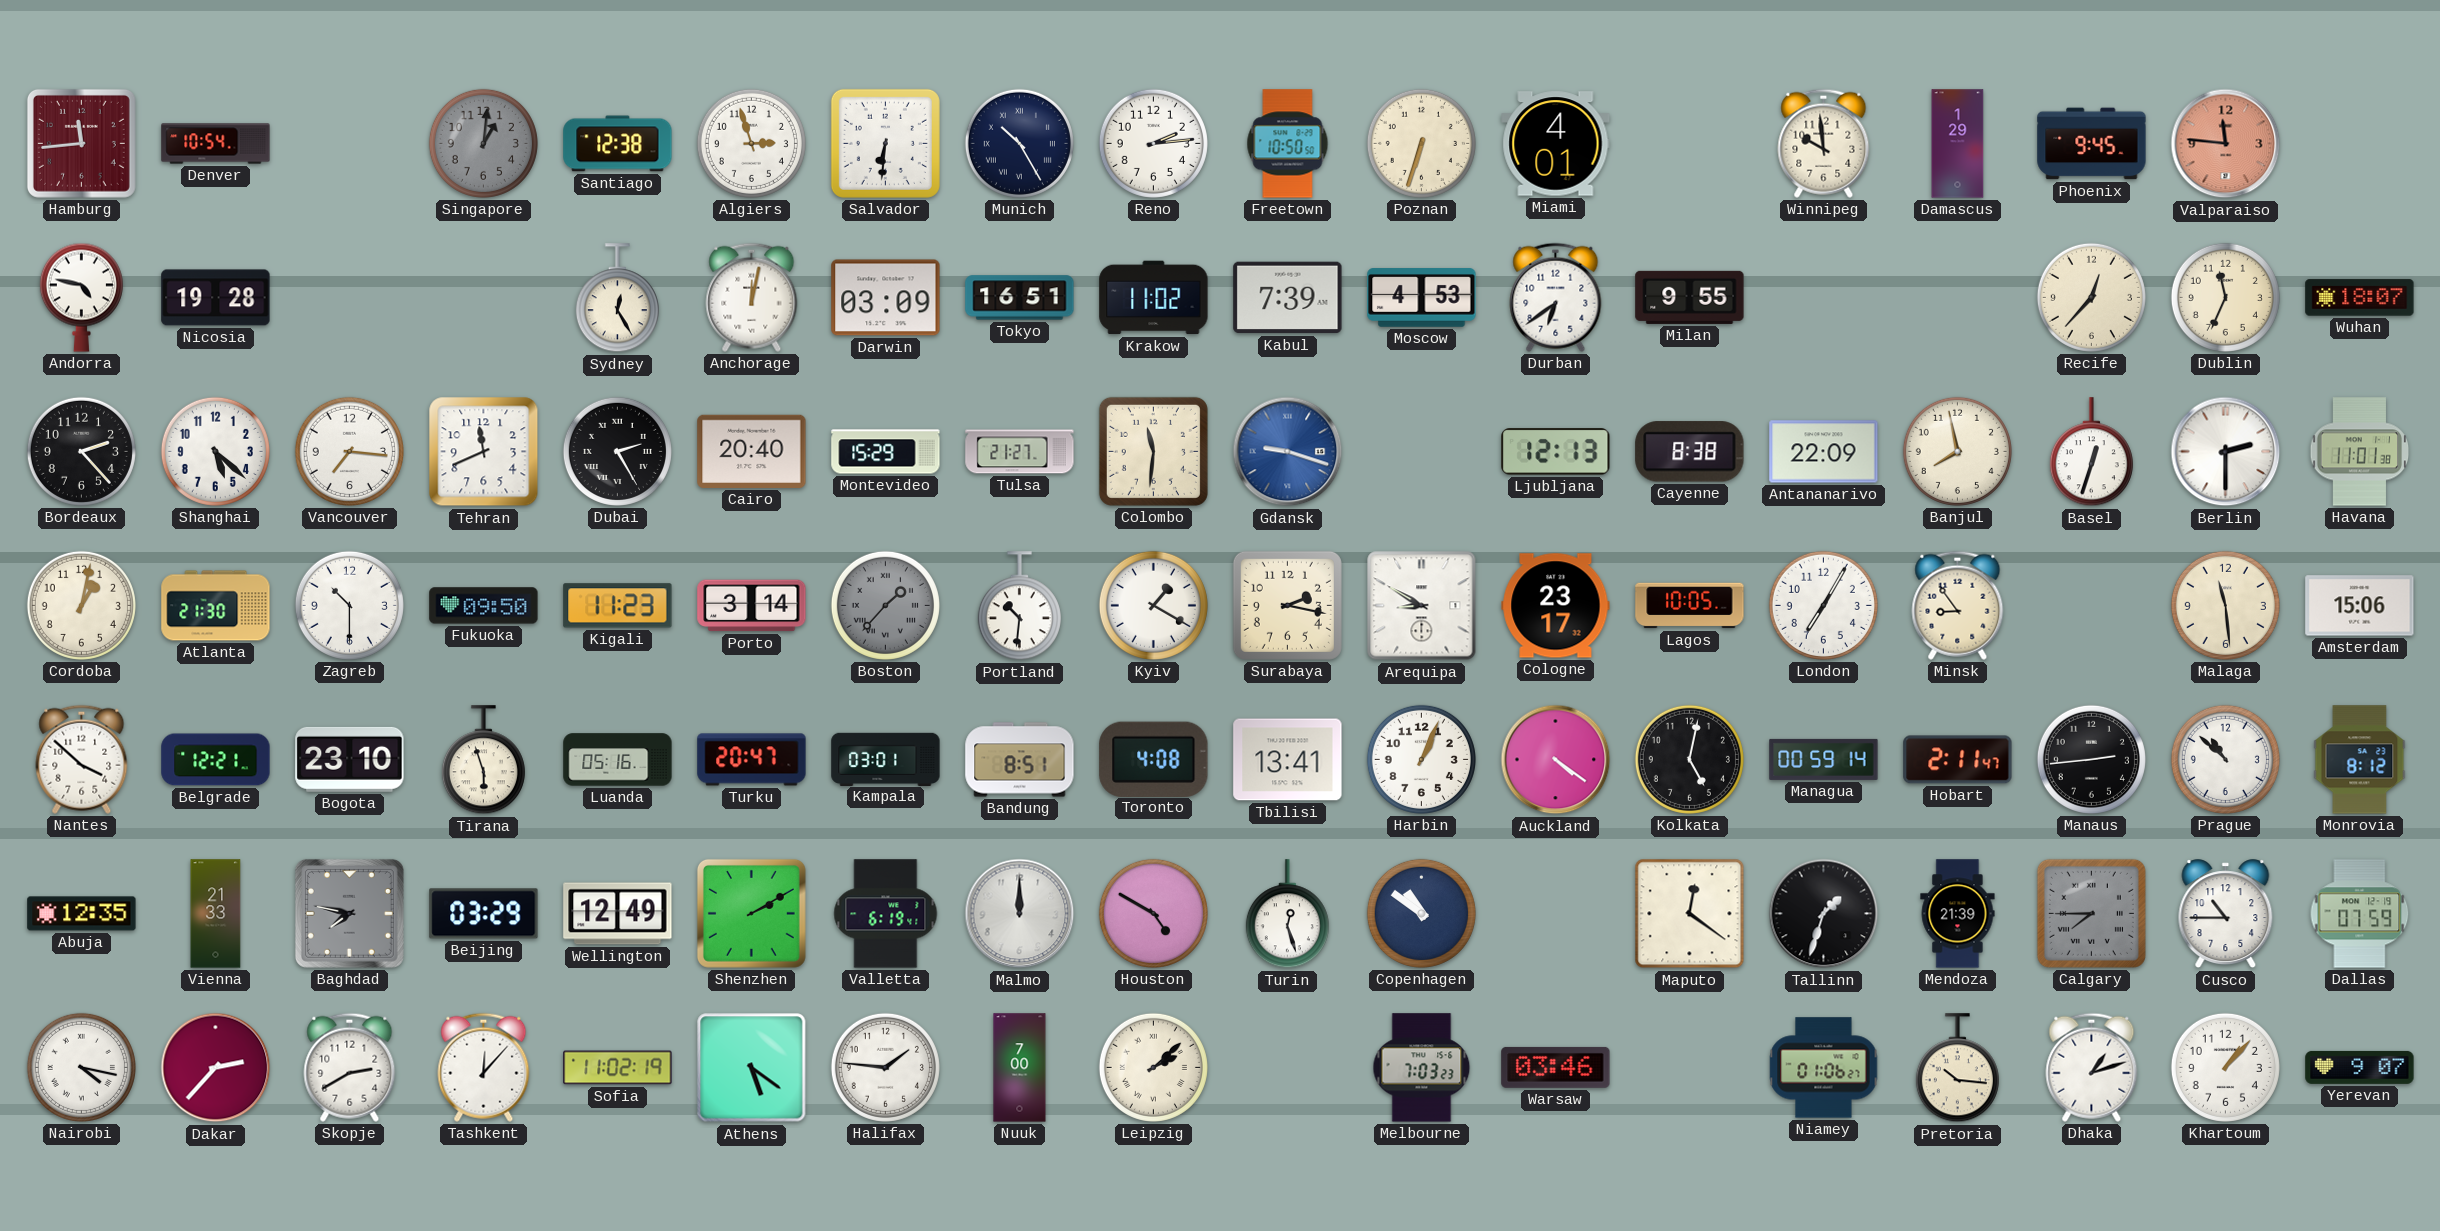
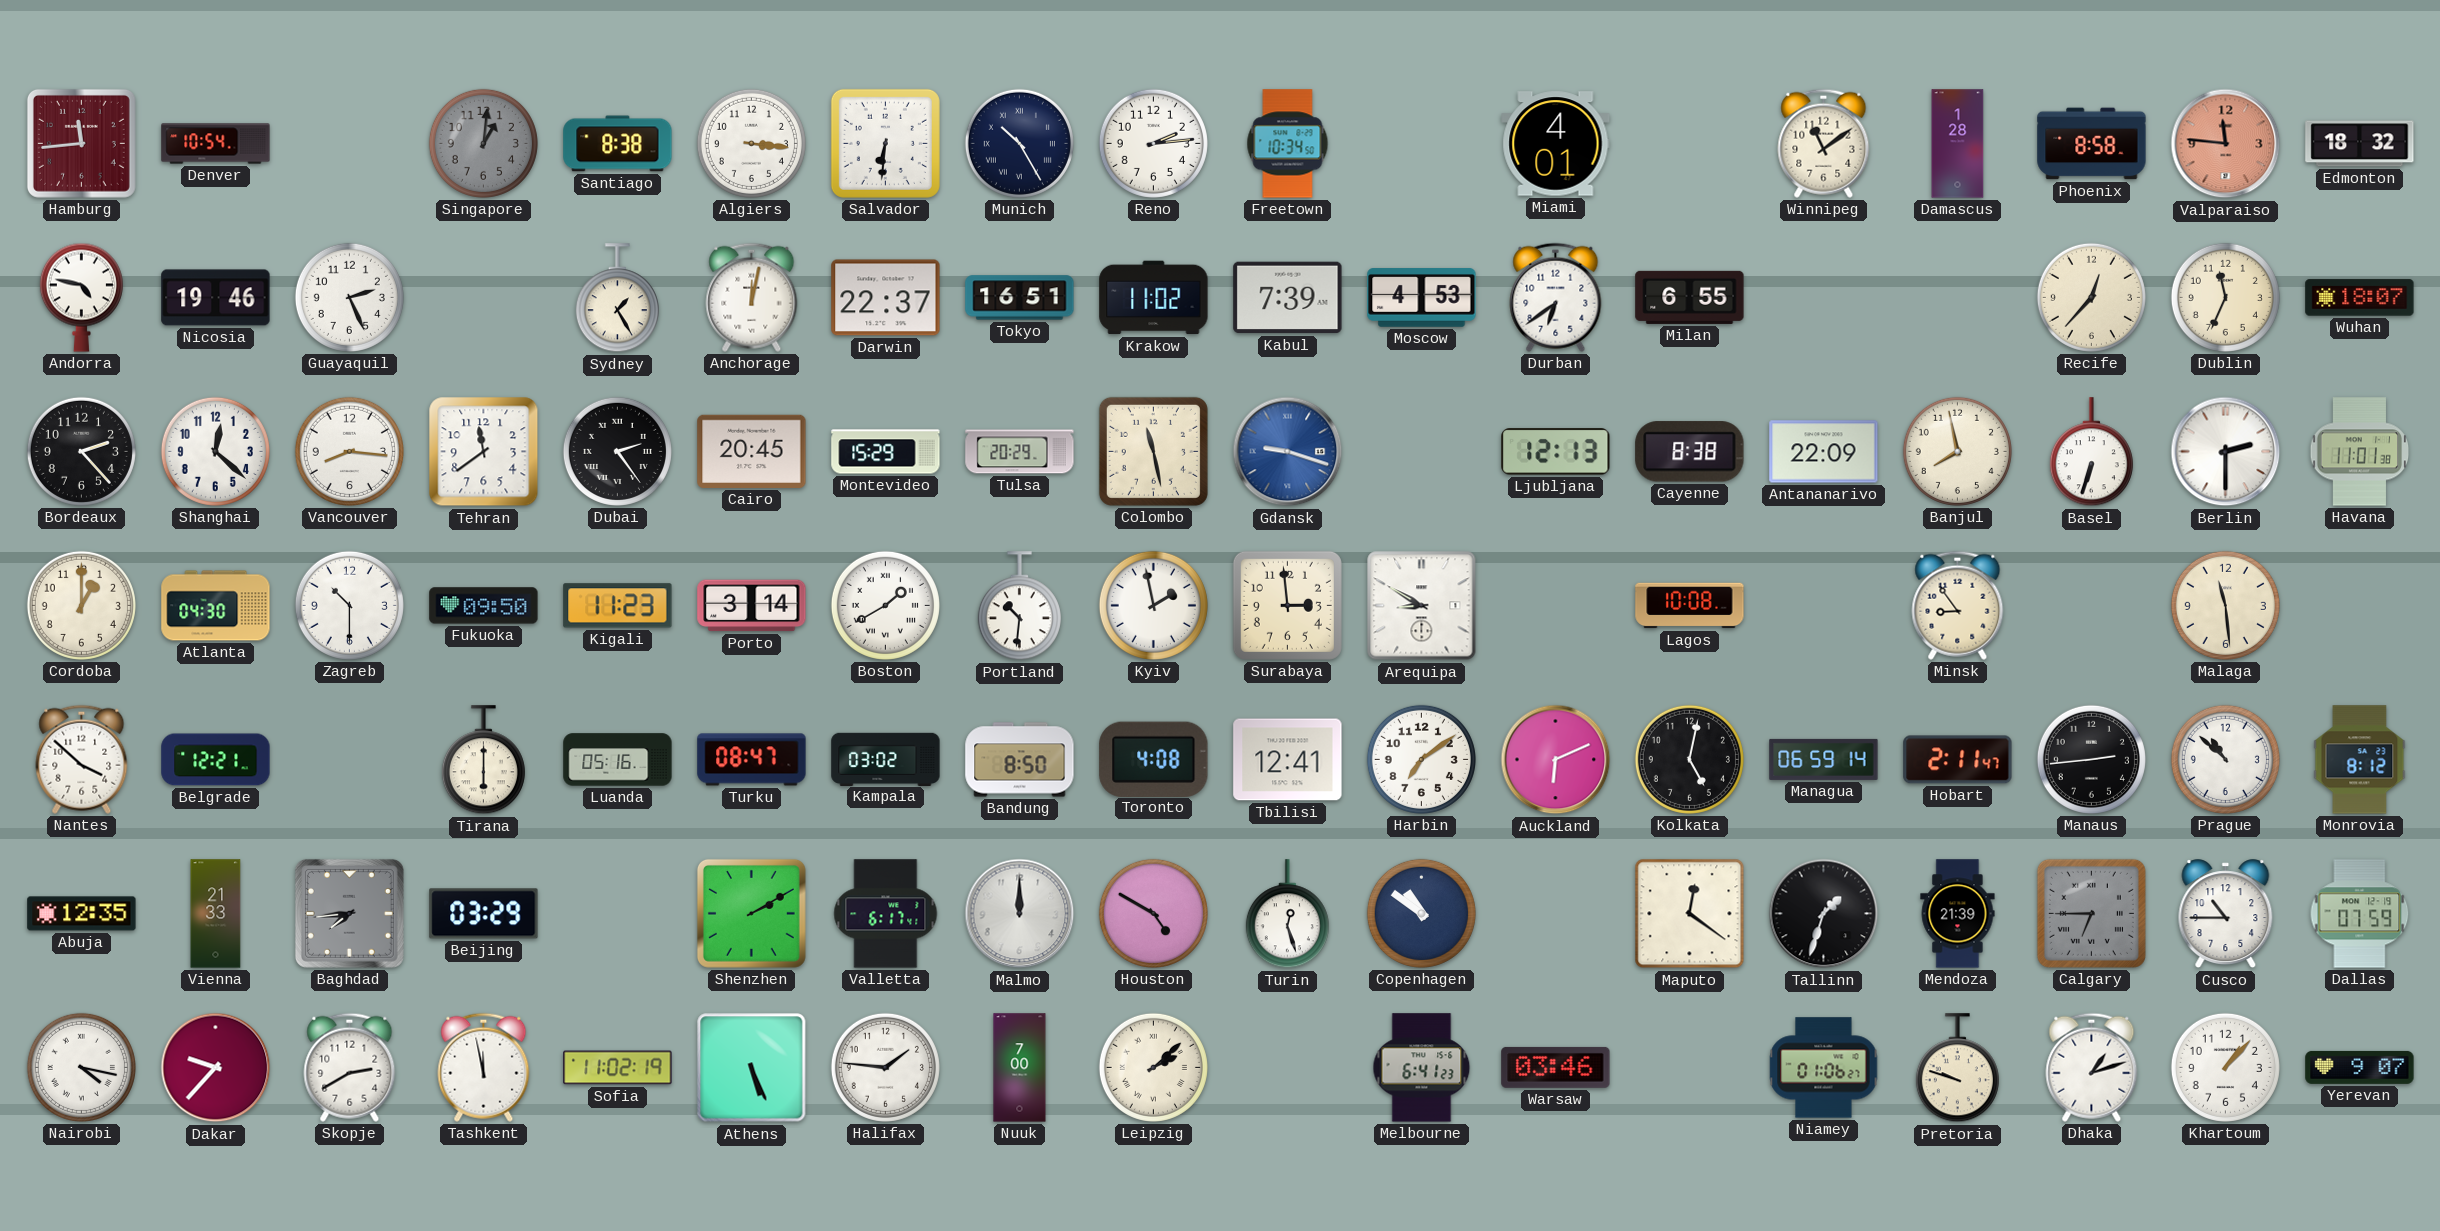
Santiago: 12:38 -> 8:38
Algiers: 2:57 -> 3:16
Freetown: 10:50 -> 10:34
Poznan: 6:33 -> none
Winnipeg: 9:59 -> 11:09
Damascus: 1:29 -> 1:28
Phoenix: 9:45 -> 8:58
Edmonton: none -> 18:32
Nicosia: 19:28 -> 19:46
Guayaquil: none -> 2:26
Sydney: 12:25 -> 1:25
Darwin: 03:09 -> 22:37
Milan: 9:55 -> 6:55
Shanghai: 5:22 -> 12:22
Vancouver: 7:16 -> 8:16
Tehran: 11:41 -> 11:39
Dubai: 2:25 -> 2:24
Cairo: 20:40 -> 20:45
Tulsa: 21:27 -> 20:29
Colombo: 11:31 -> 11:28
Basel: 12:33 -> 6:33
Cordoba: 1:02 -> 1:00
Atlanta: 21:30 -> 04:30
Boston: 1:37 -> 1:40
Boston dial: grey -> white
Kyiv: 1:20 -> 1:58
Surabaya: 2:17 -> 2:59
Cologne: 23:17 -> none
Lagos: 10:05 -> 10:08
London: 7:05 -> none
Amsterdam: 15:06 -> none
Bogota: 23:10 -> none
Tirana: 5:57 -> 6:00
Turku: 20:47 -> 08:47
Kampala: 03:01 -> 03:02
Bandung: 8:51 -> 8:50
Tbilisi: 13:41 -> 12:41
Harbin: 1:04 -> 7:09
Auckland: 4:21 -> 6:11
Managua: 00:59 -> 06:59
Baghdad: 7:47 -> 7:44
Wellington: 12:49 -> none
Valletta: 6:19 -> 6:17
Calgary: 7:45 -> 6:45
Dakar: 2:37 -> 9:37
Tashkent: 12:07 -> 11:58
Athens: 5:21 -> 5:26
Melbourne: 7:03 -> 6:41
Pretoria: 10:16 -> 9:48
